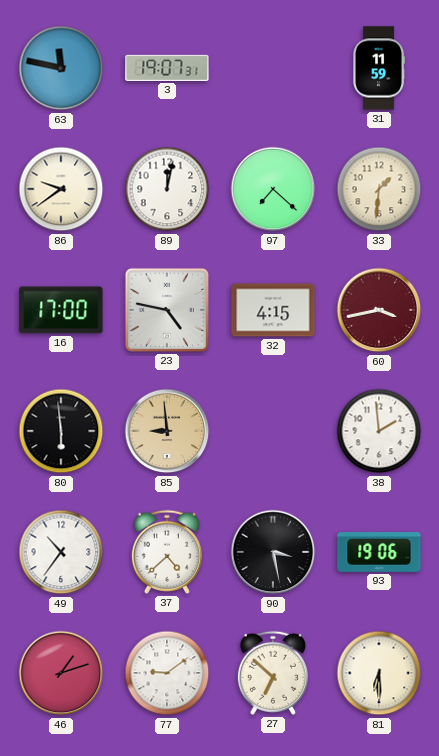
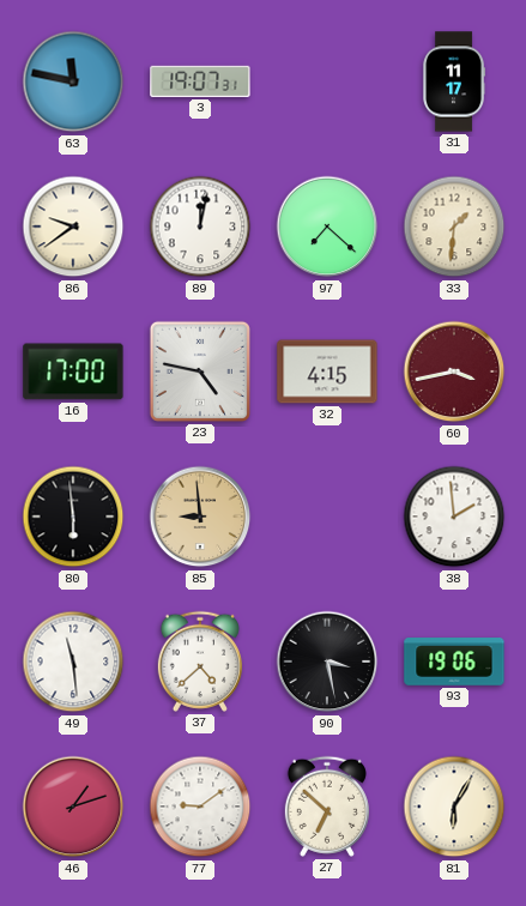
31: 11:59 -> 11:17
49: 10:36 -> 11:29
81: 6:30 -> 6:05
